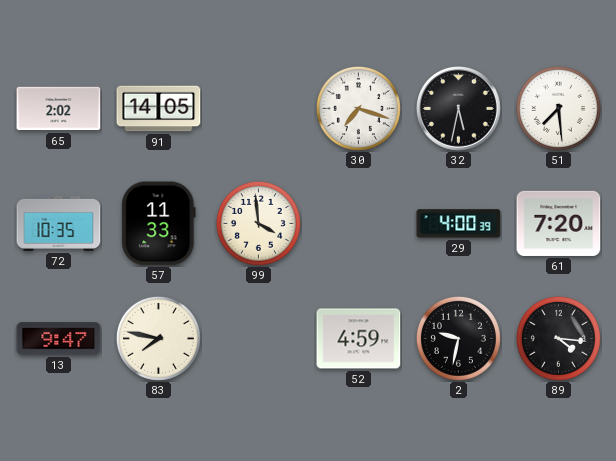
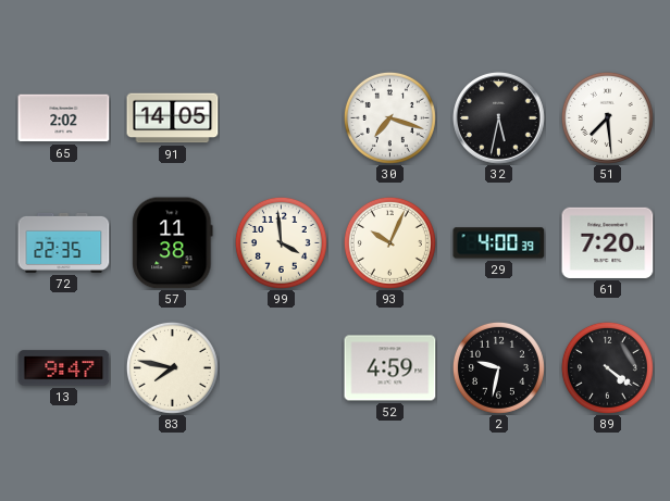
72: 10:35 -> 22:35
57: 11:33 -> 11:38
93: none -> 10:04
89: 4:16 -> 4:21
